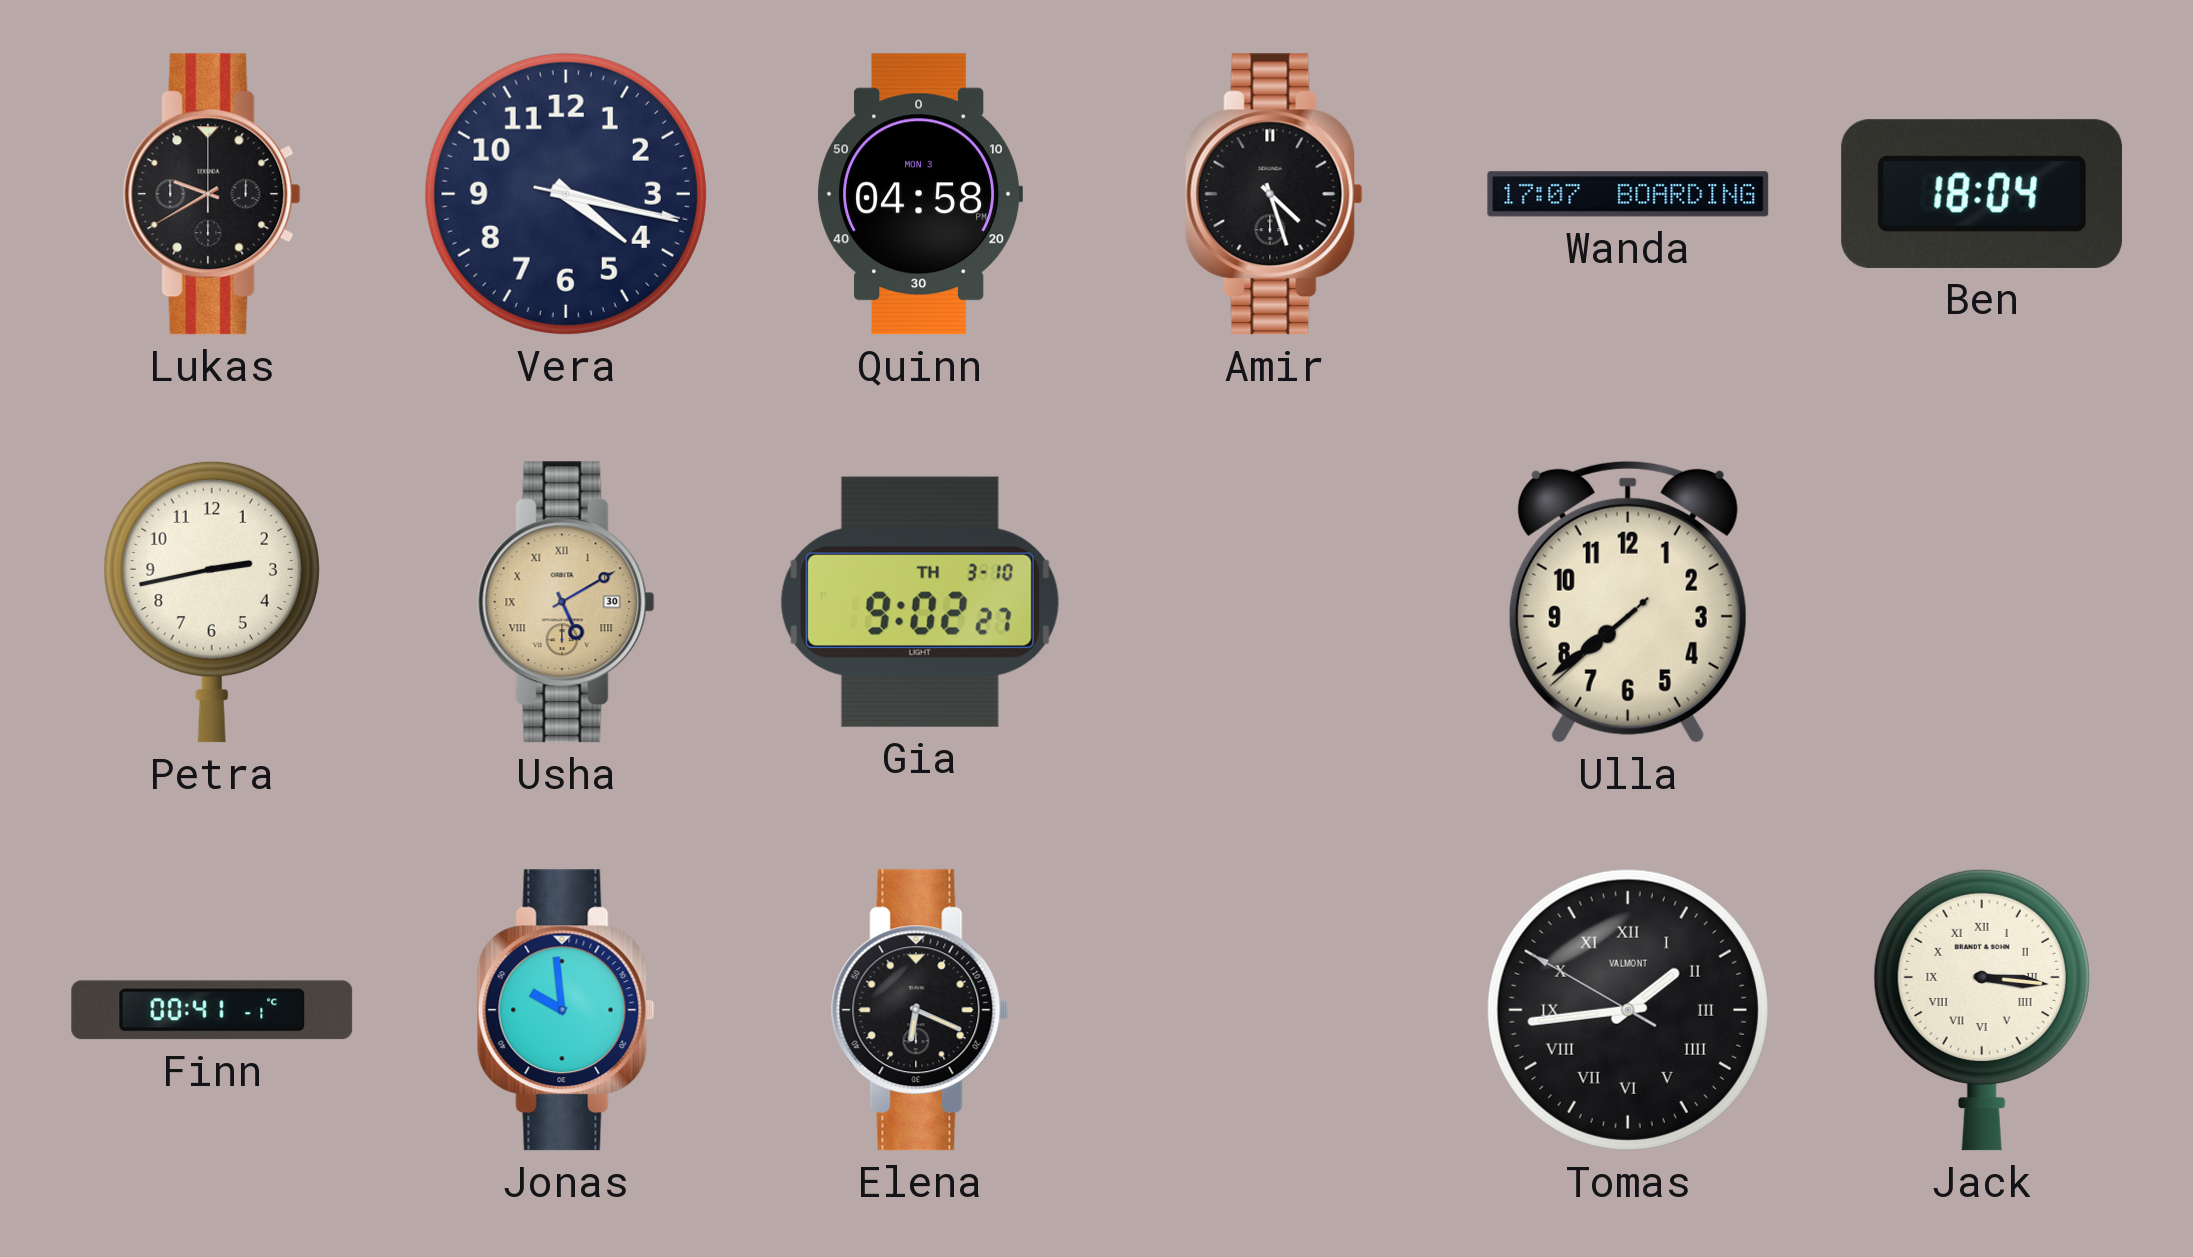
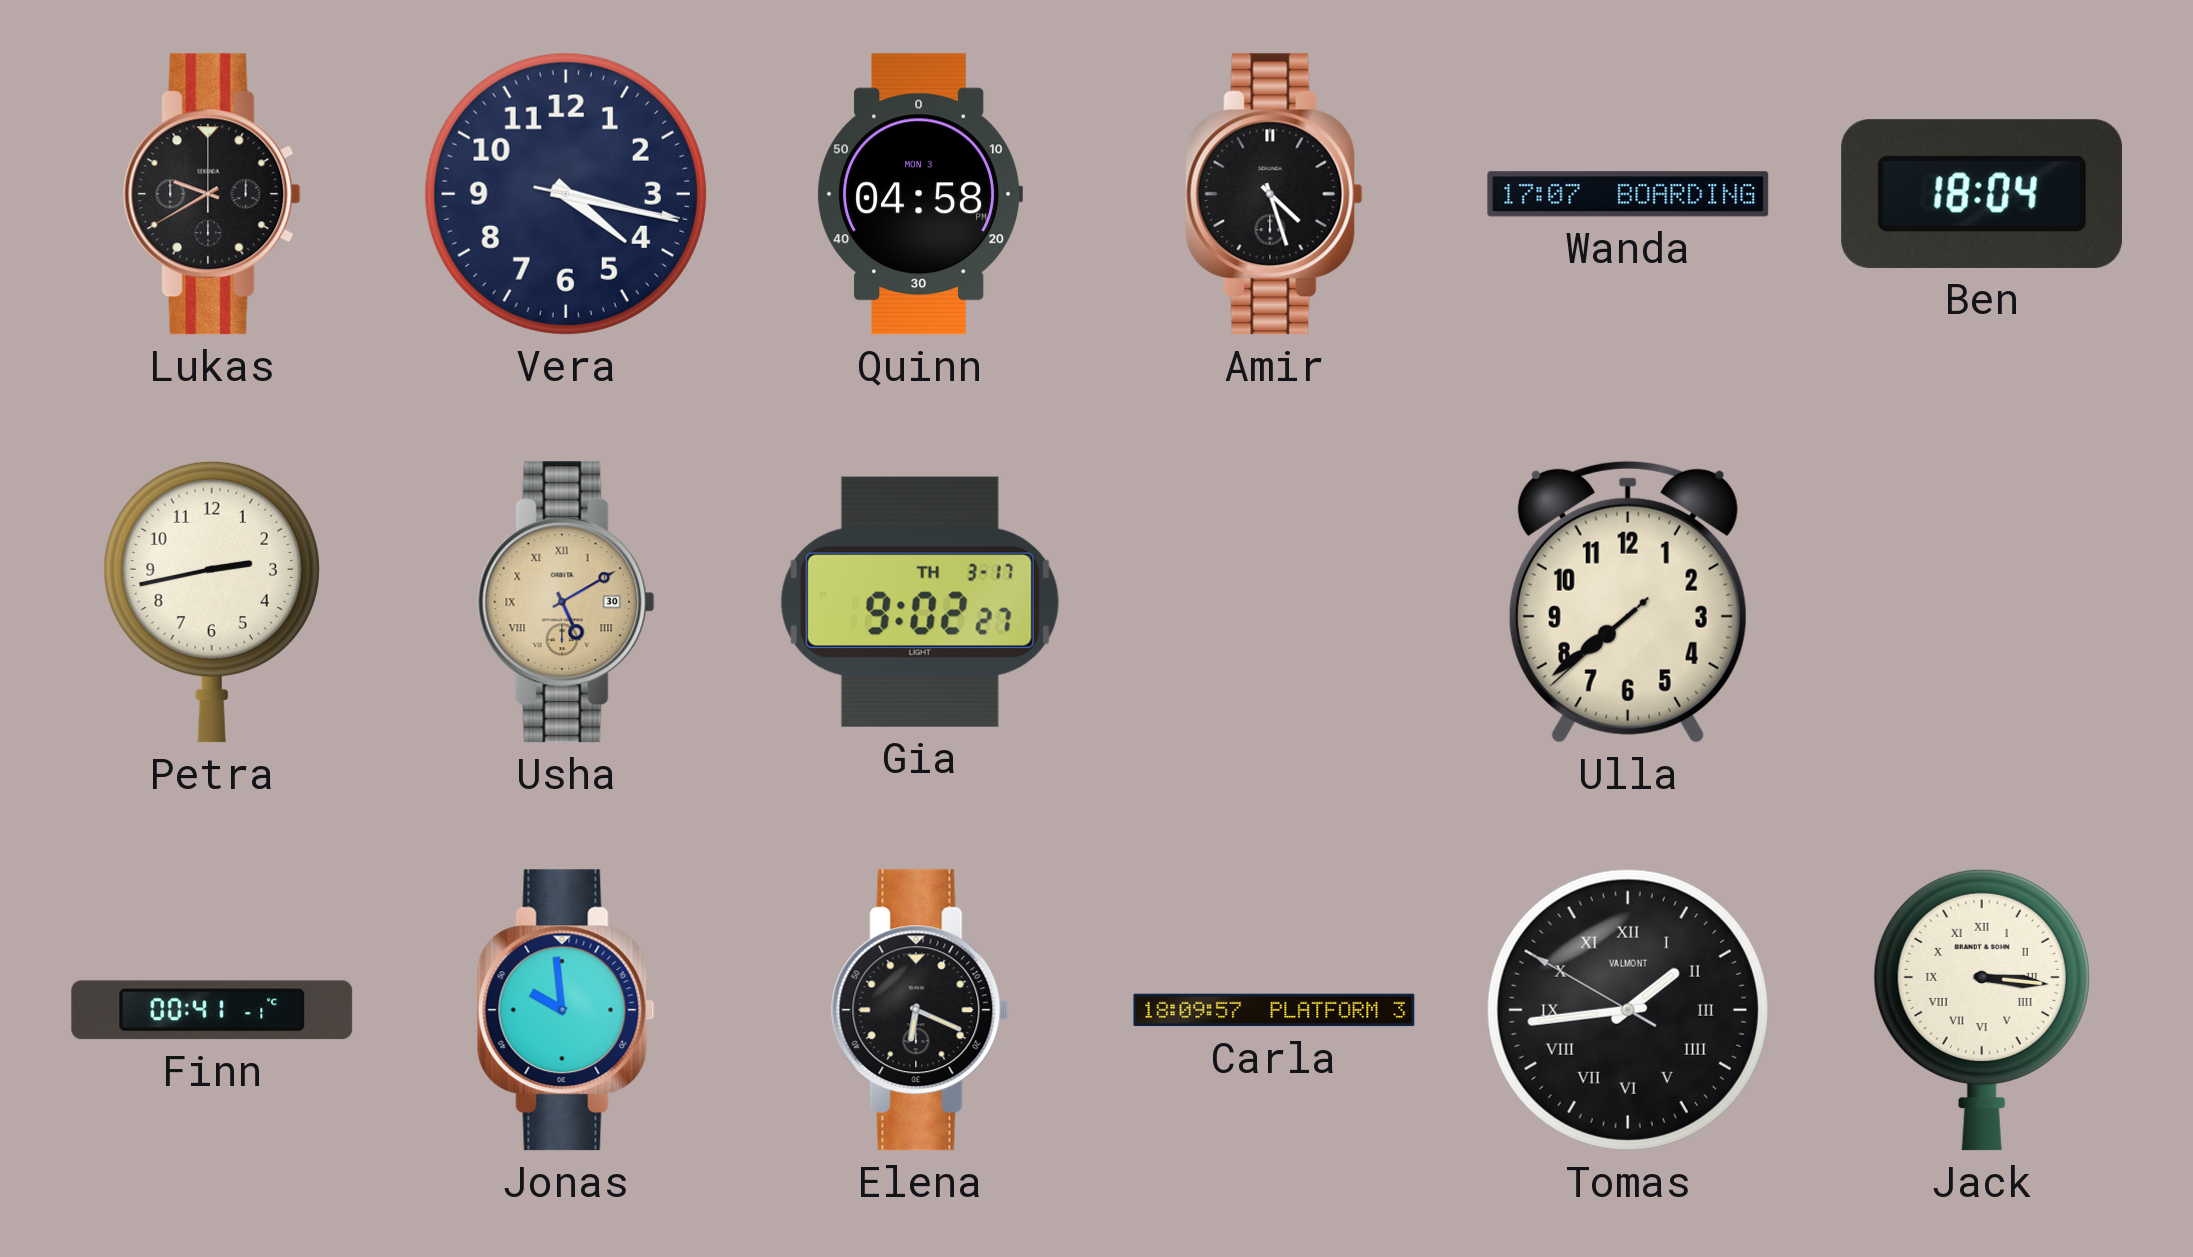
Gia date: TH 3-10 -> TH 3-17
Carla: none -> 18:09
